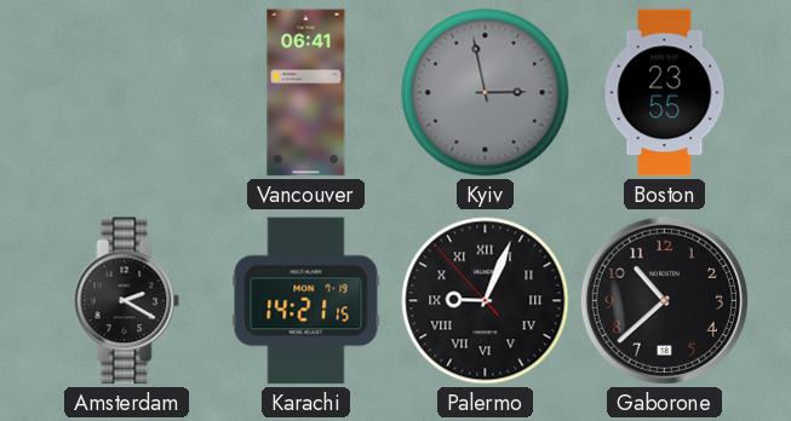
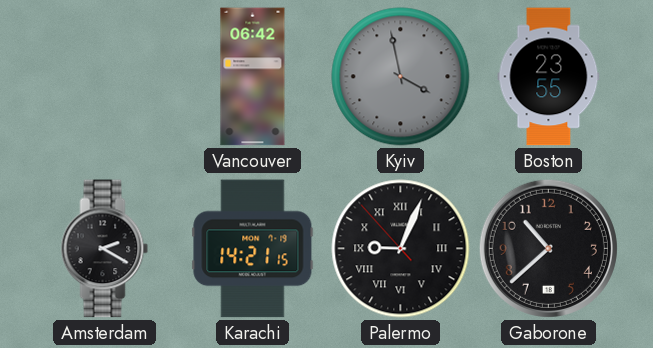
Vancouver: 06:41 -> 06:42
Kyiv: 2:58 -> 3:58
